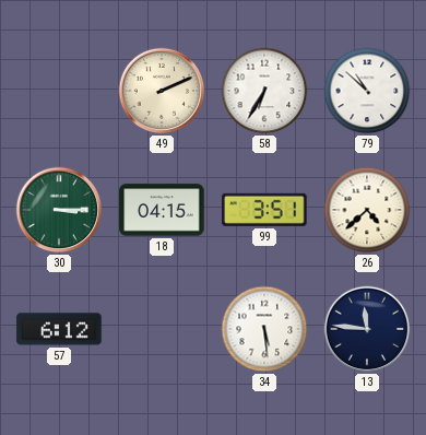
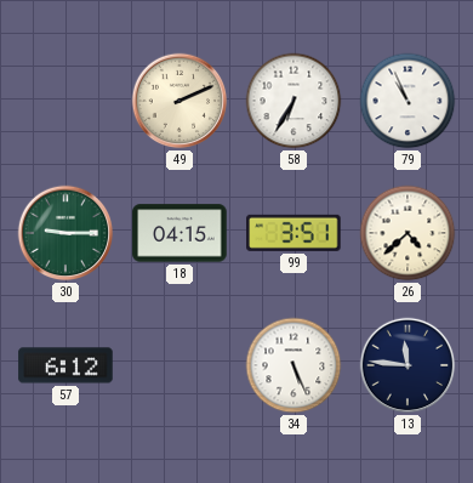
79: 10:52 -> 10:56
30: 3:15 -> 9:15
34: 5:29 -> 5:26
